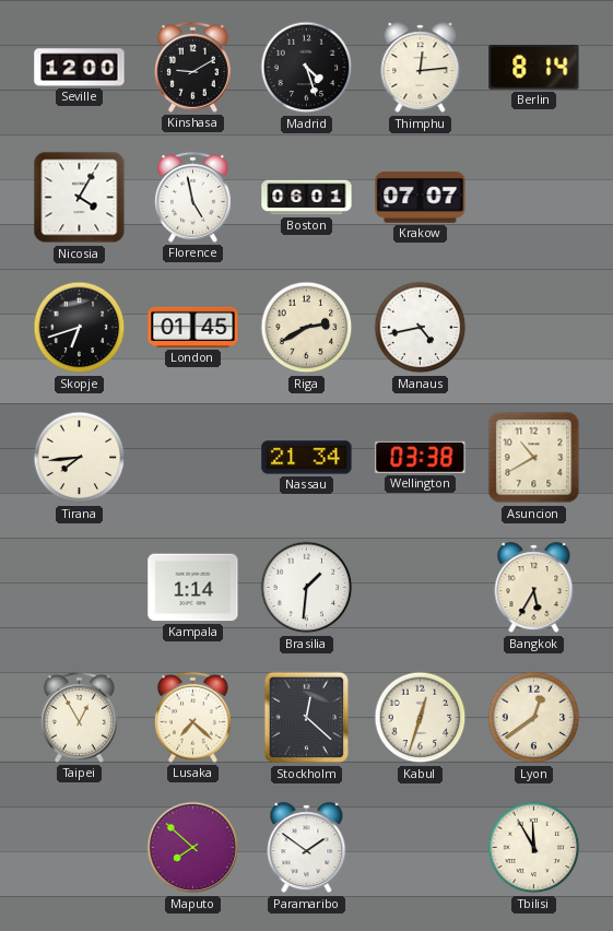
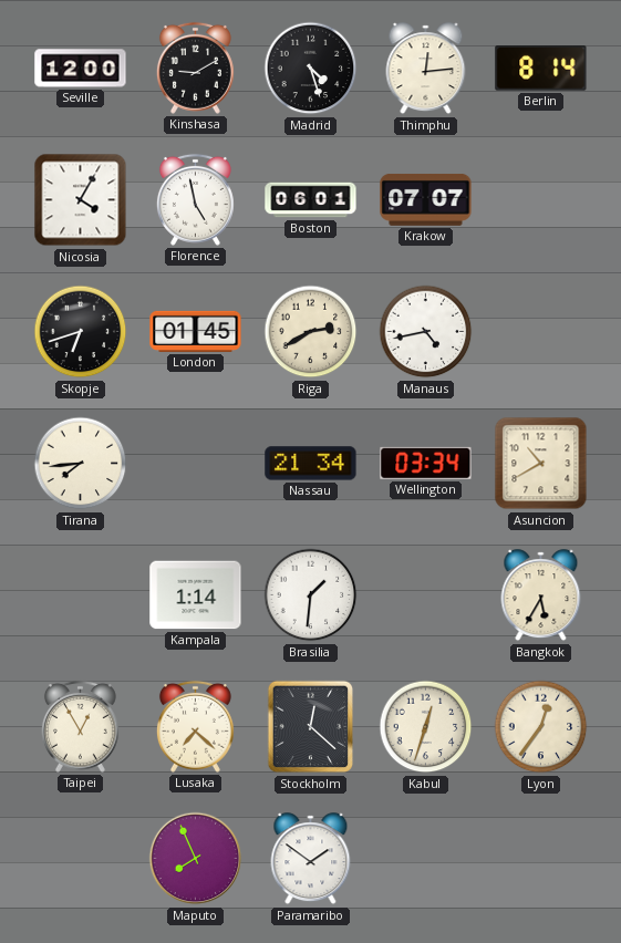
Wellington: 03:38 -> 03:34
Lyon: 12:39 -> 12:36
Maputo: 7:52 -> 7:56
Tbilisi: 11:55 -> none
